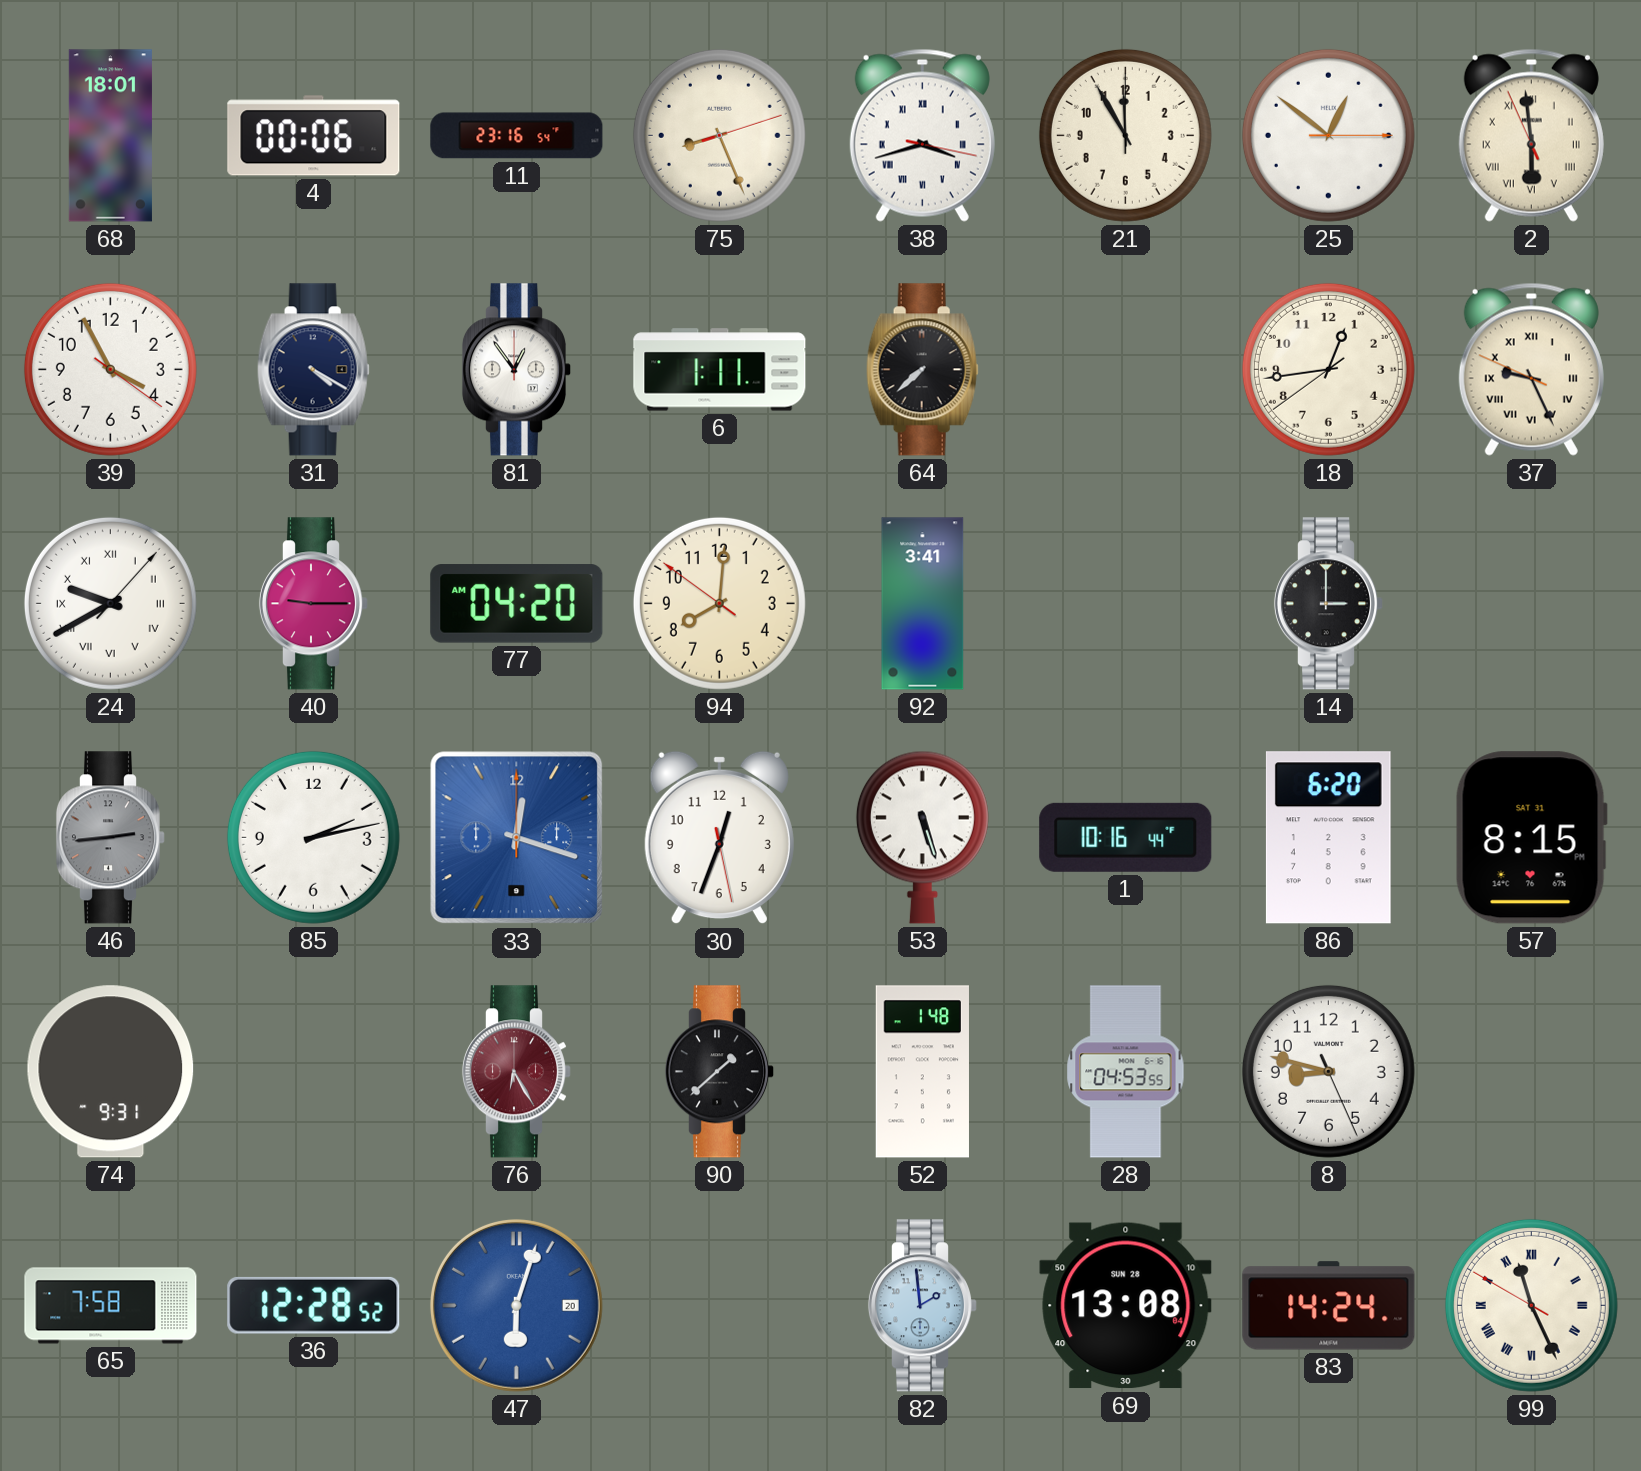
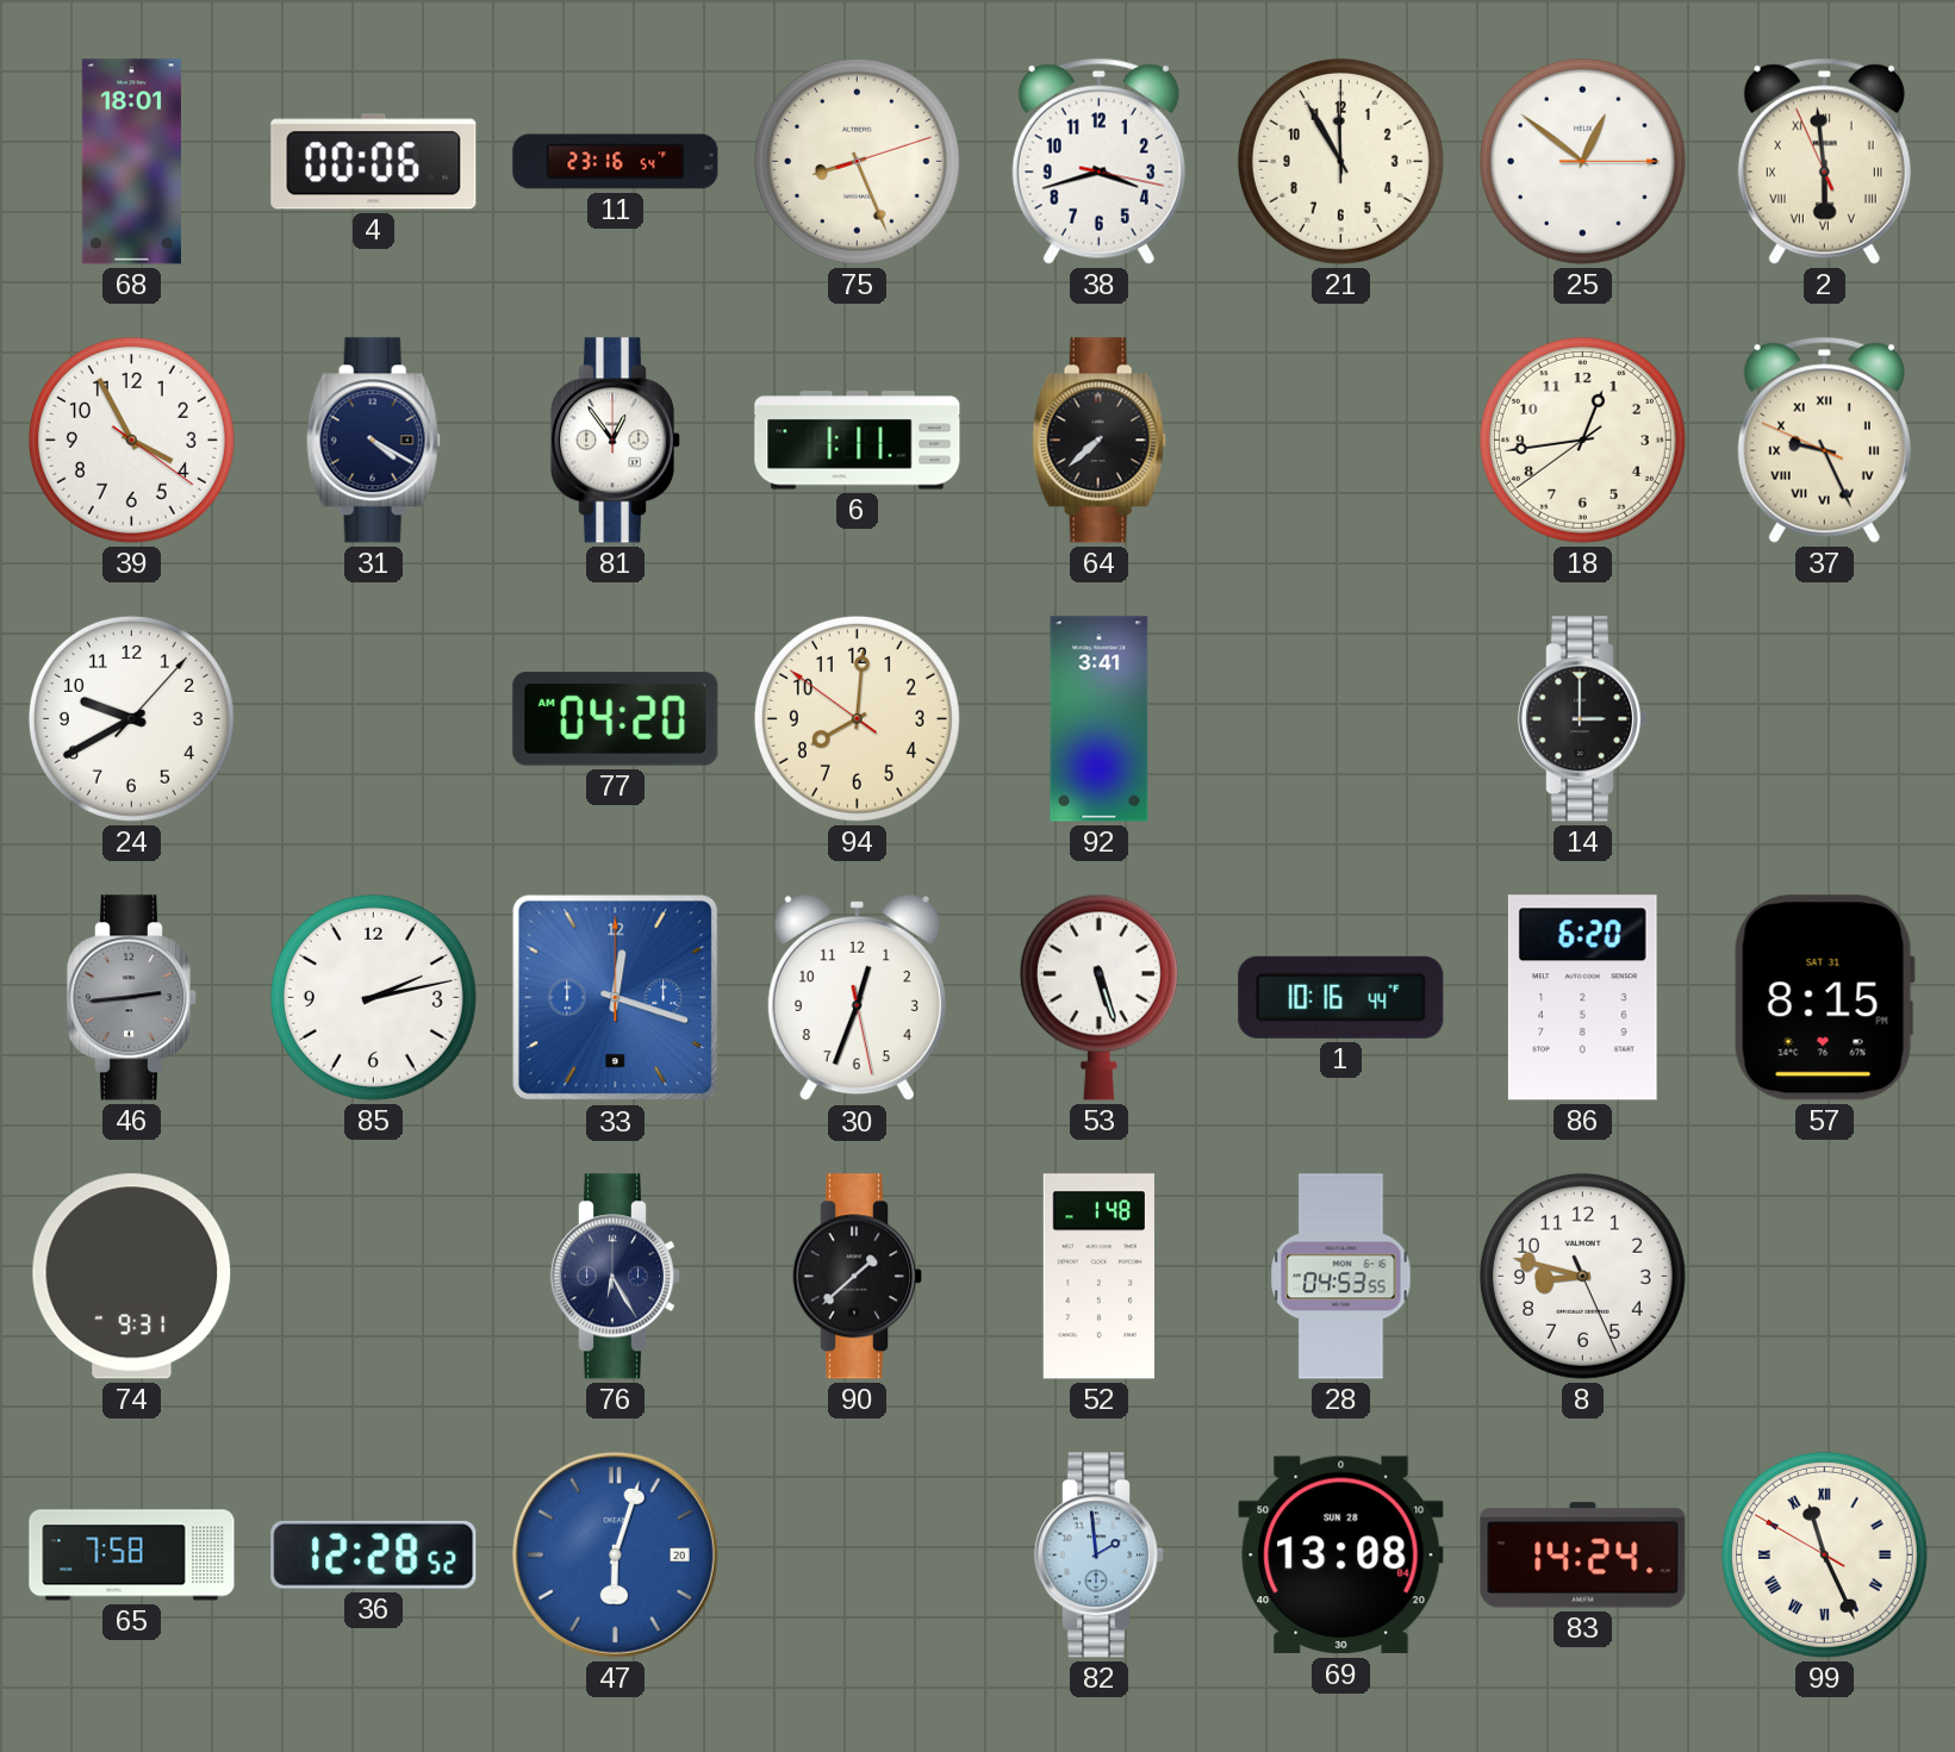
38 numerals: Roman -> Arabic
24 numerals: Roman -> Arabic
40: 9:15 -> none
76 dial: burgundy -> navy
